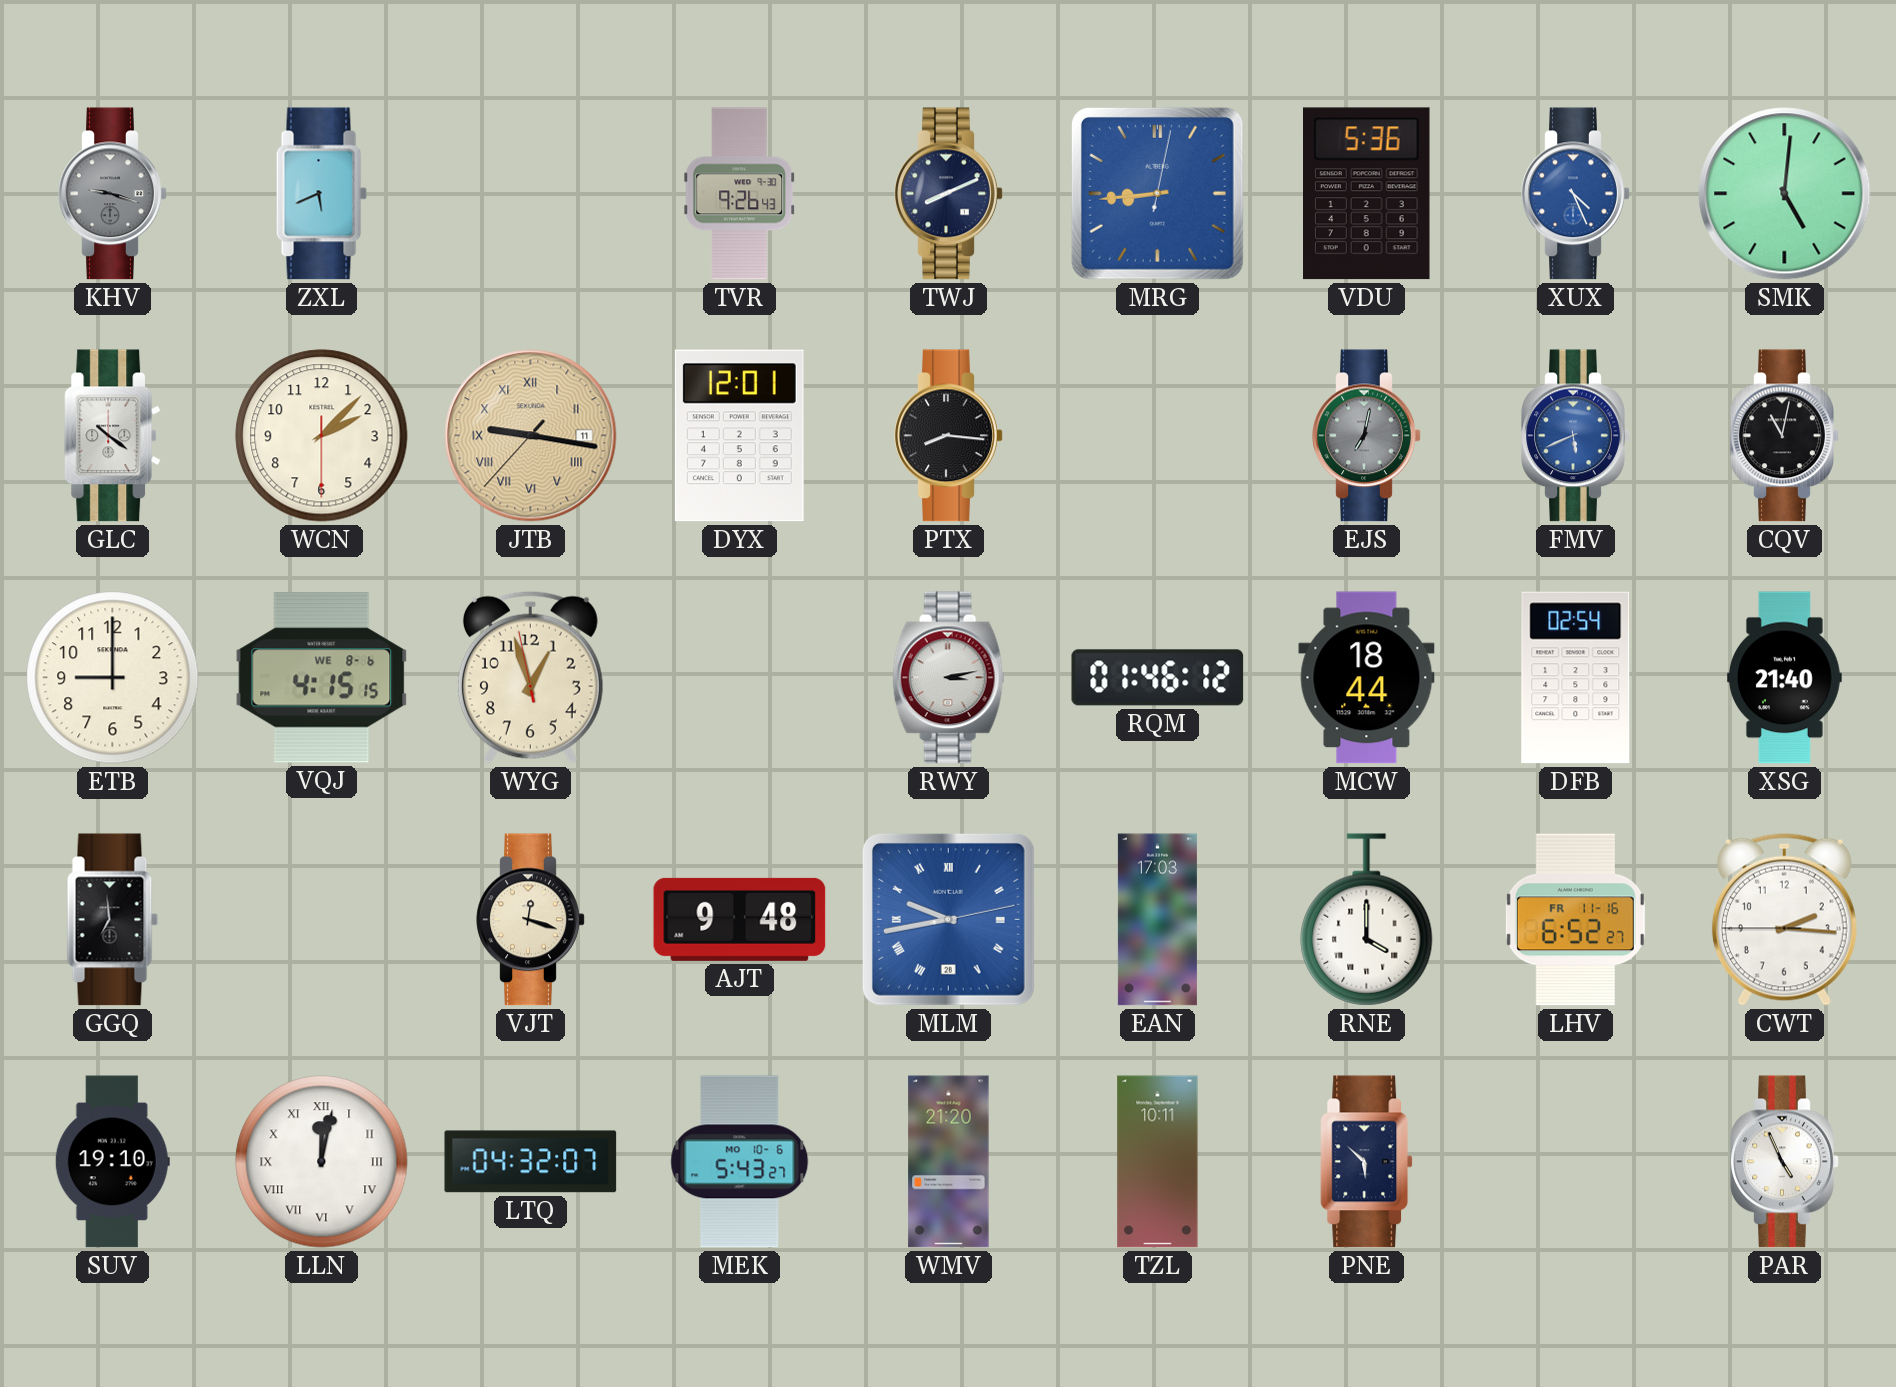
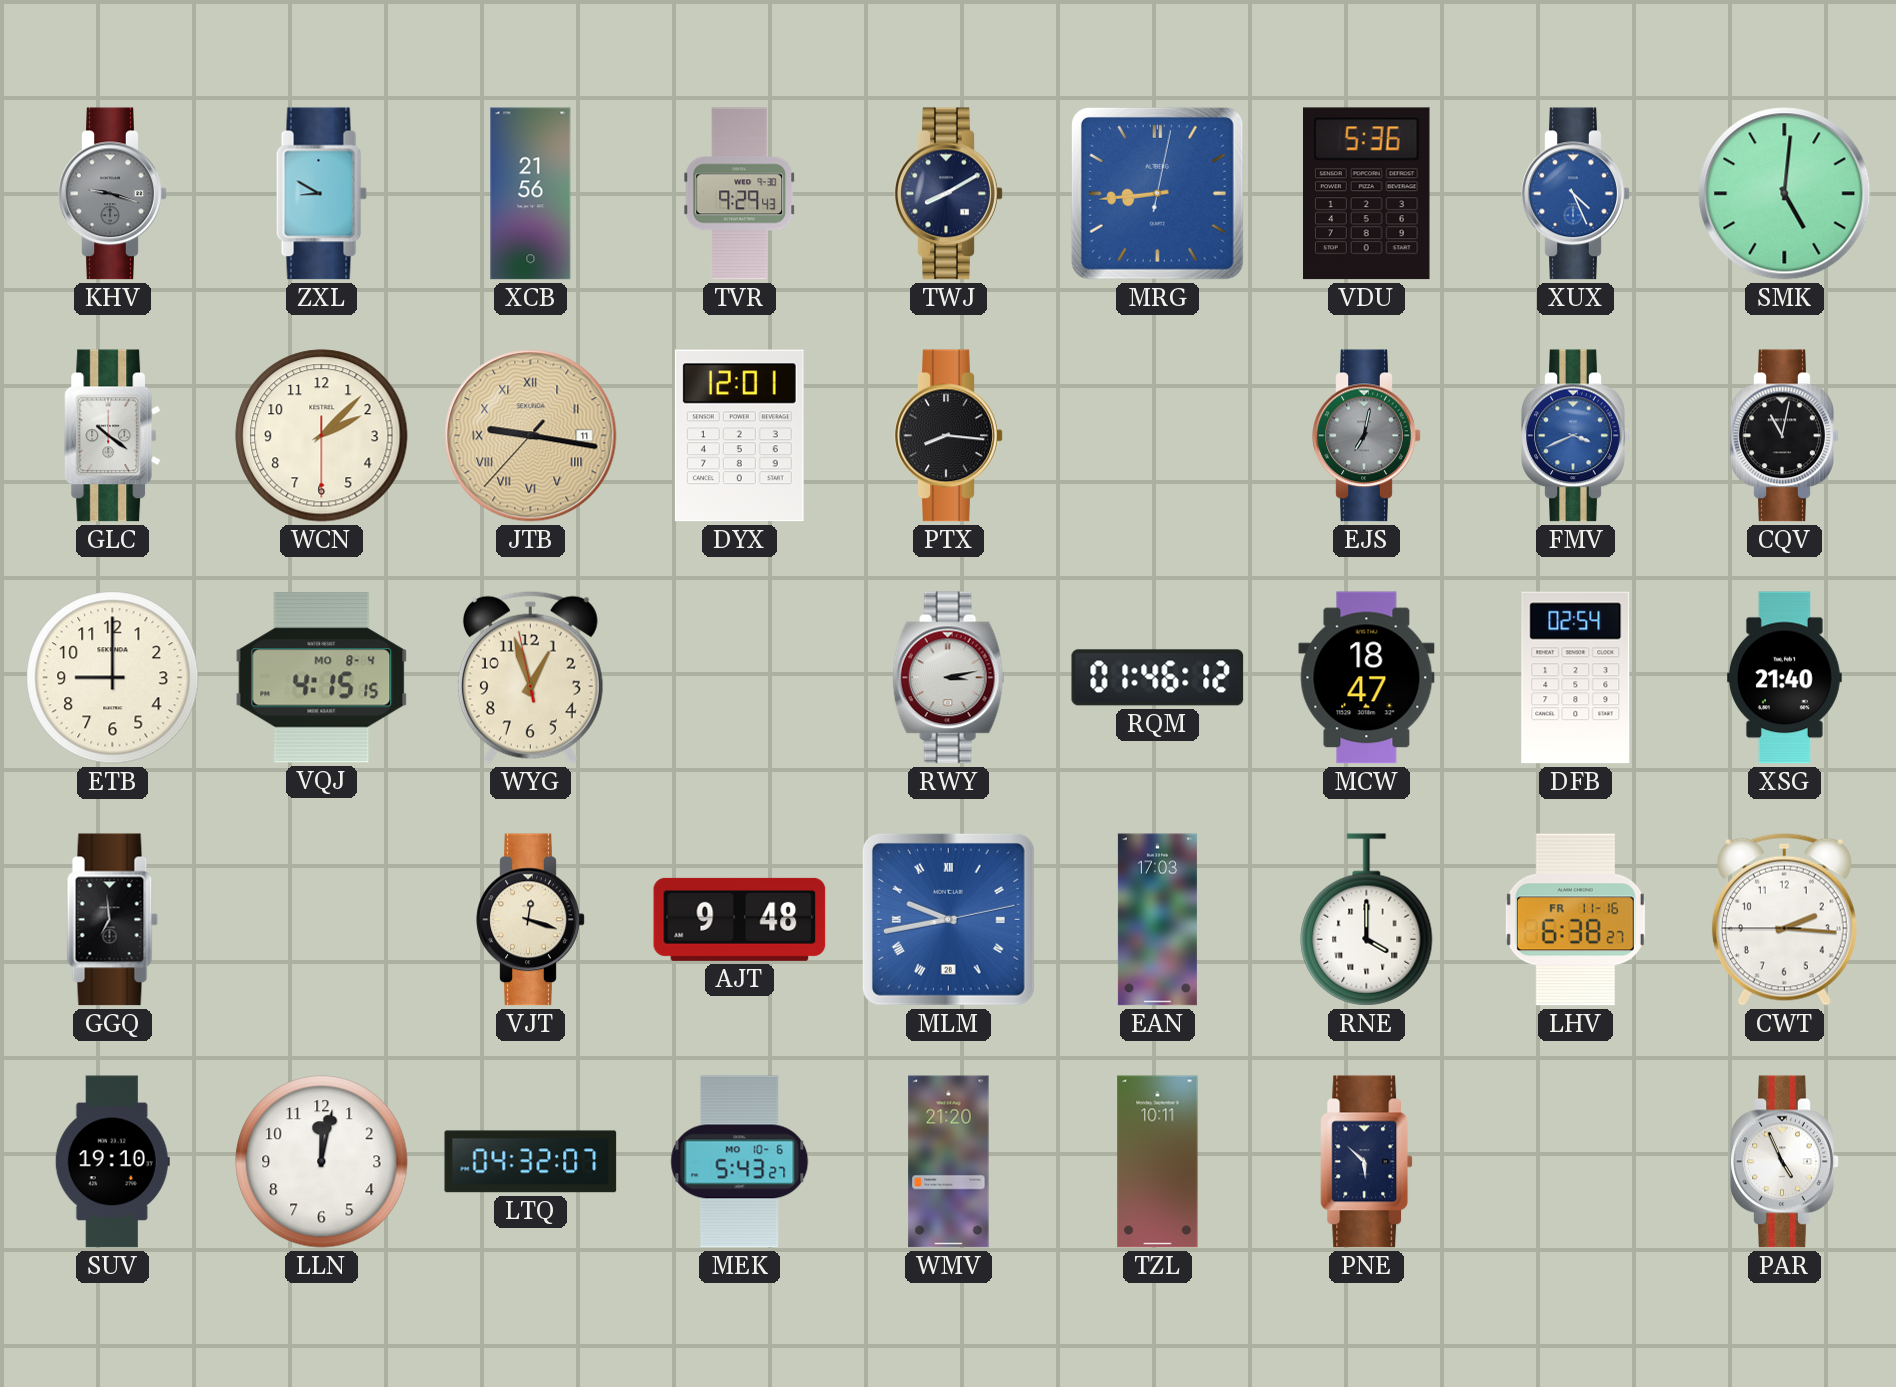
ZXL: 5:41 -> 8:50
XCB: none -> 21:56
TVR: 9:26 -> 9:29
TWJ: 8:11 -> 8:10
FMV: 5:41 -> 3:41
VQJ date: WE 8-6 -> MO 8-4
MCW: 18:44 -> 18:47
LHV: 6:52 -> 6:38
LLN numerals: Roman -> Arabic
